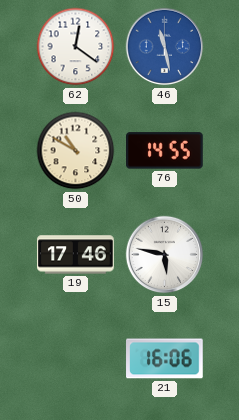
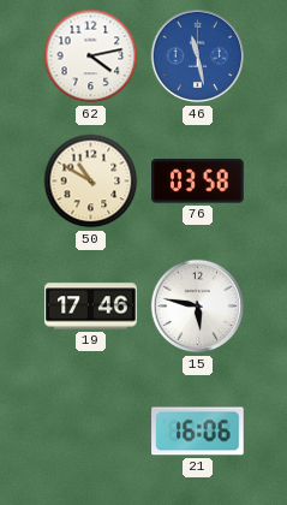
62: 12:21 -> 4:13
76: 14:55 -> 03:58
